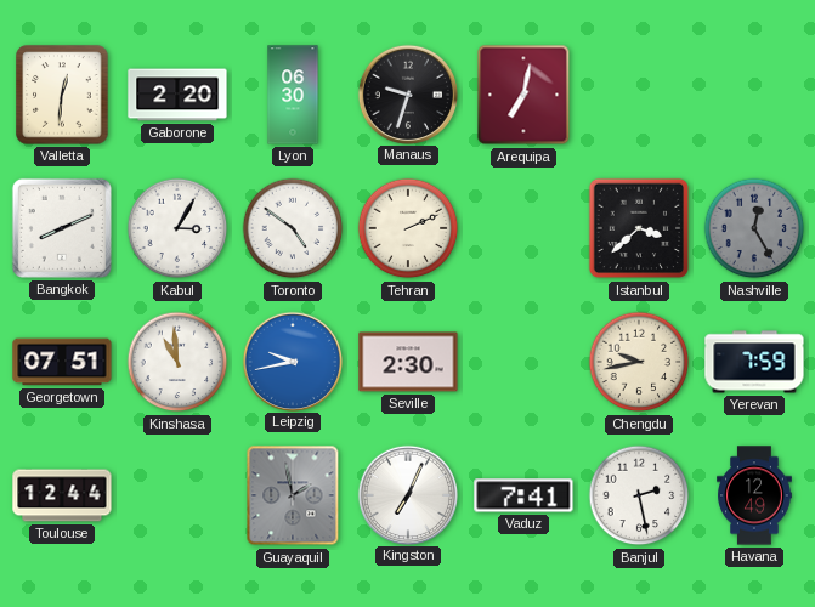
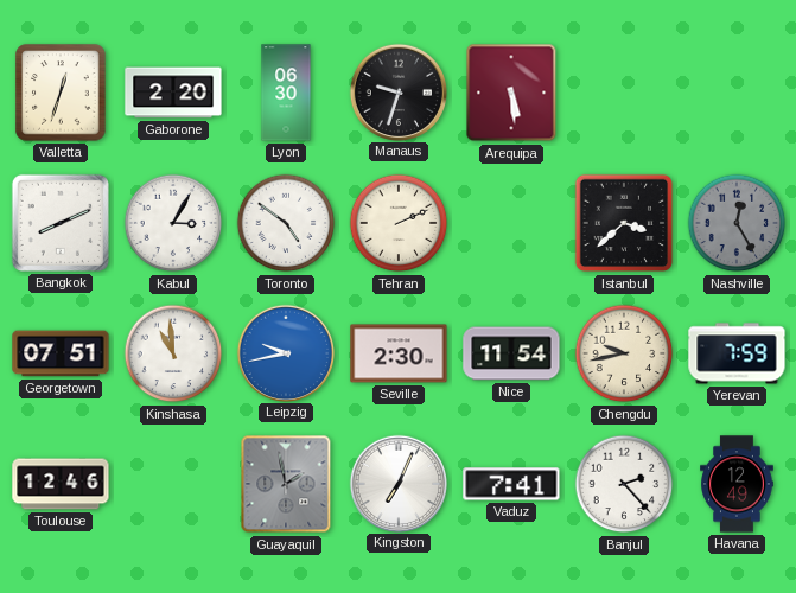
Valletta: 12:31 -> 12:33
Arequipa: 7:02 -> 5:29
Nice: none -> 11:54
Toulouse: 12:44 -> 12:46
Banjul: 2:28 -> 2:23
